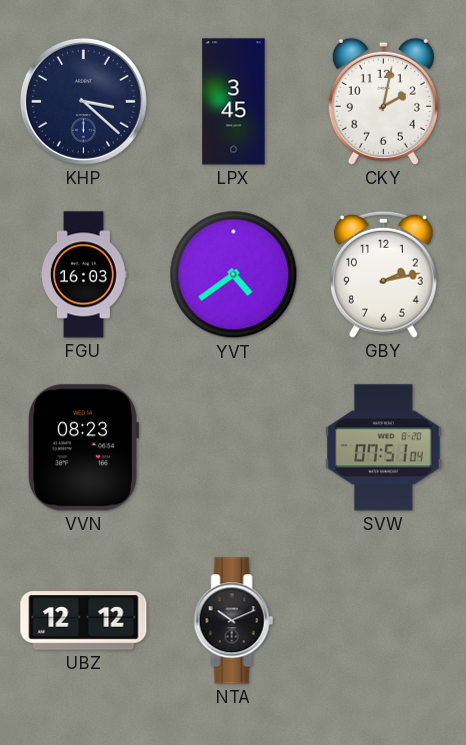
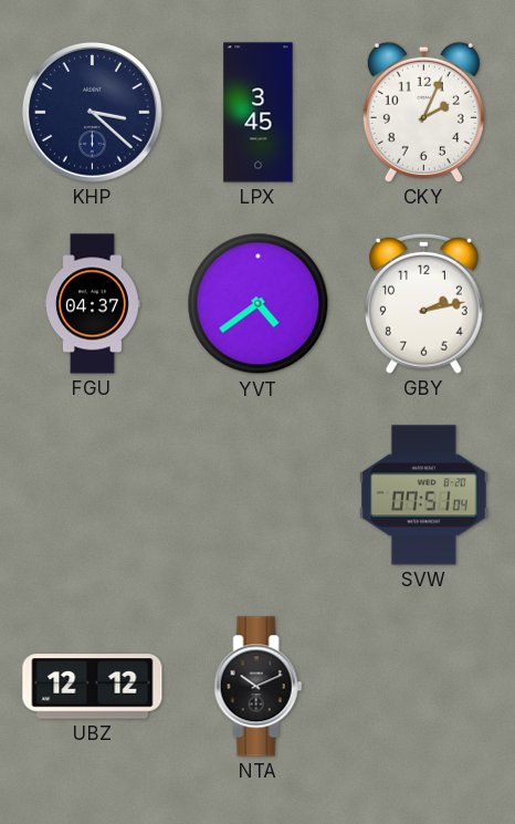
CKY: 2:02 -> 2:04
FGU: 16:03 -> 04:37
VVN: 08:23 -> none
